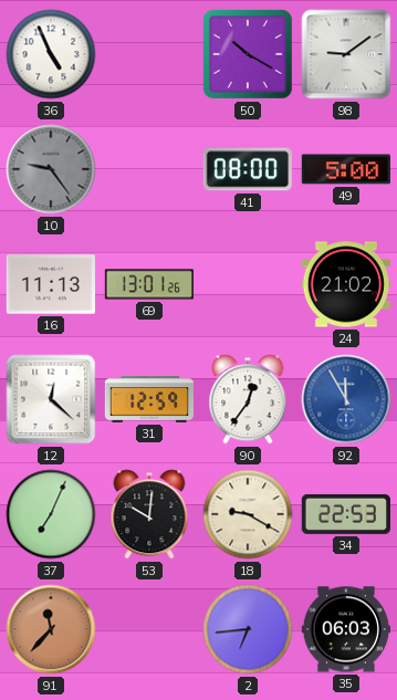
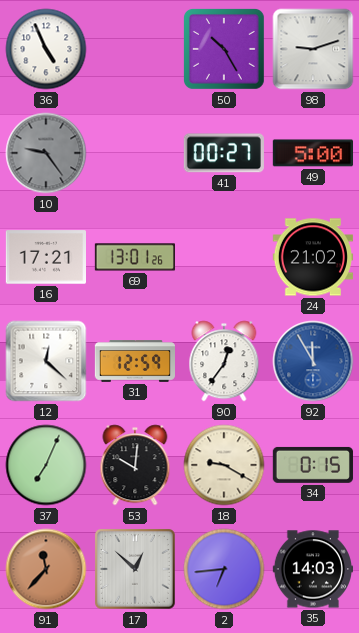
50: 10:20 -> 10:25
98: 9:09 -> 9:12
41: 08:00 -> 00:27
16: 11:13 -> 17:21
34: 22:53 -> 0:15
17: none -> 12:52
35: 06:03 -> 14:03
